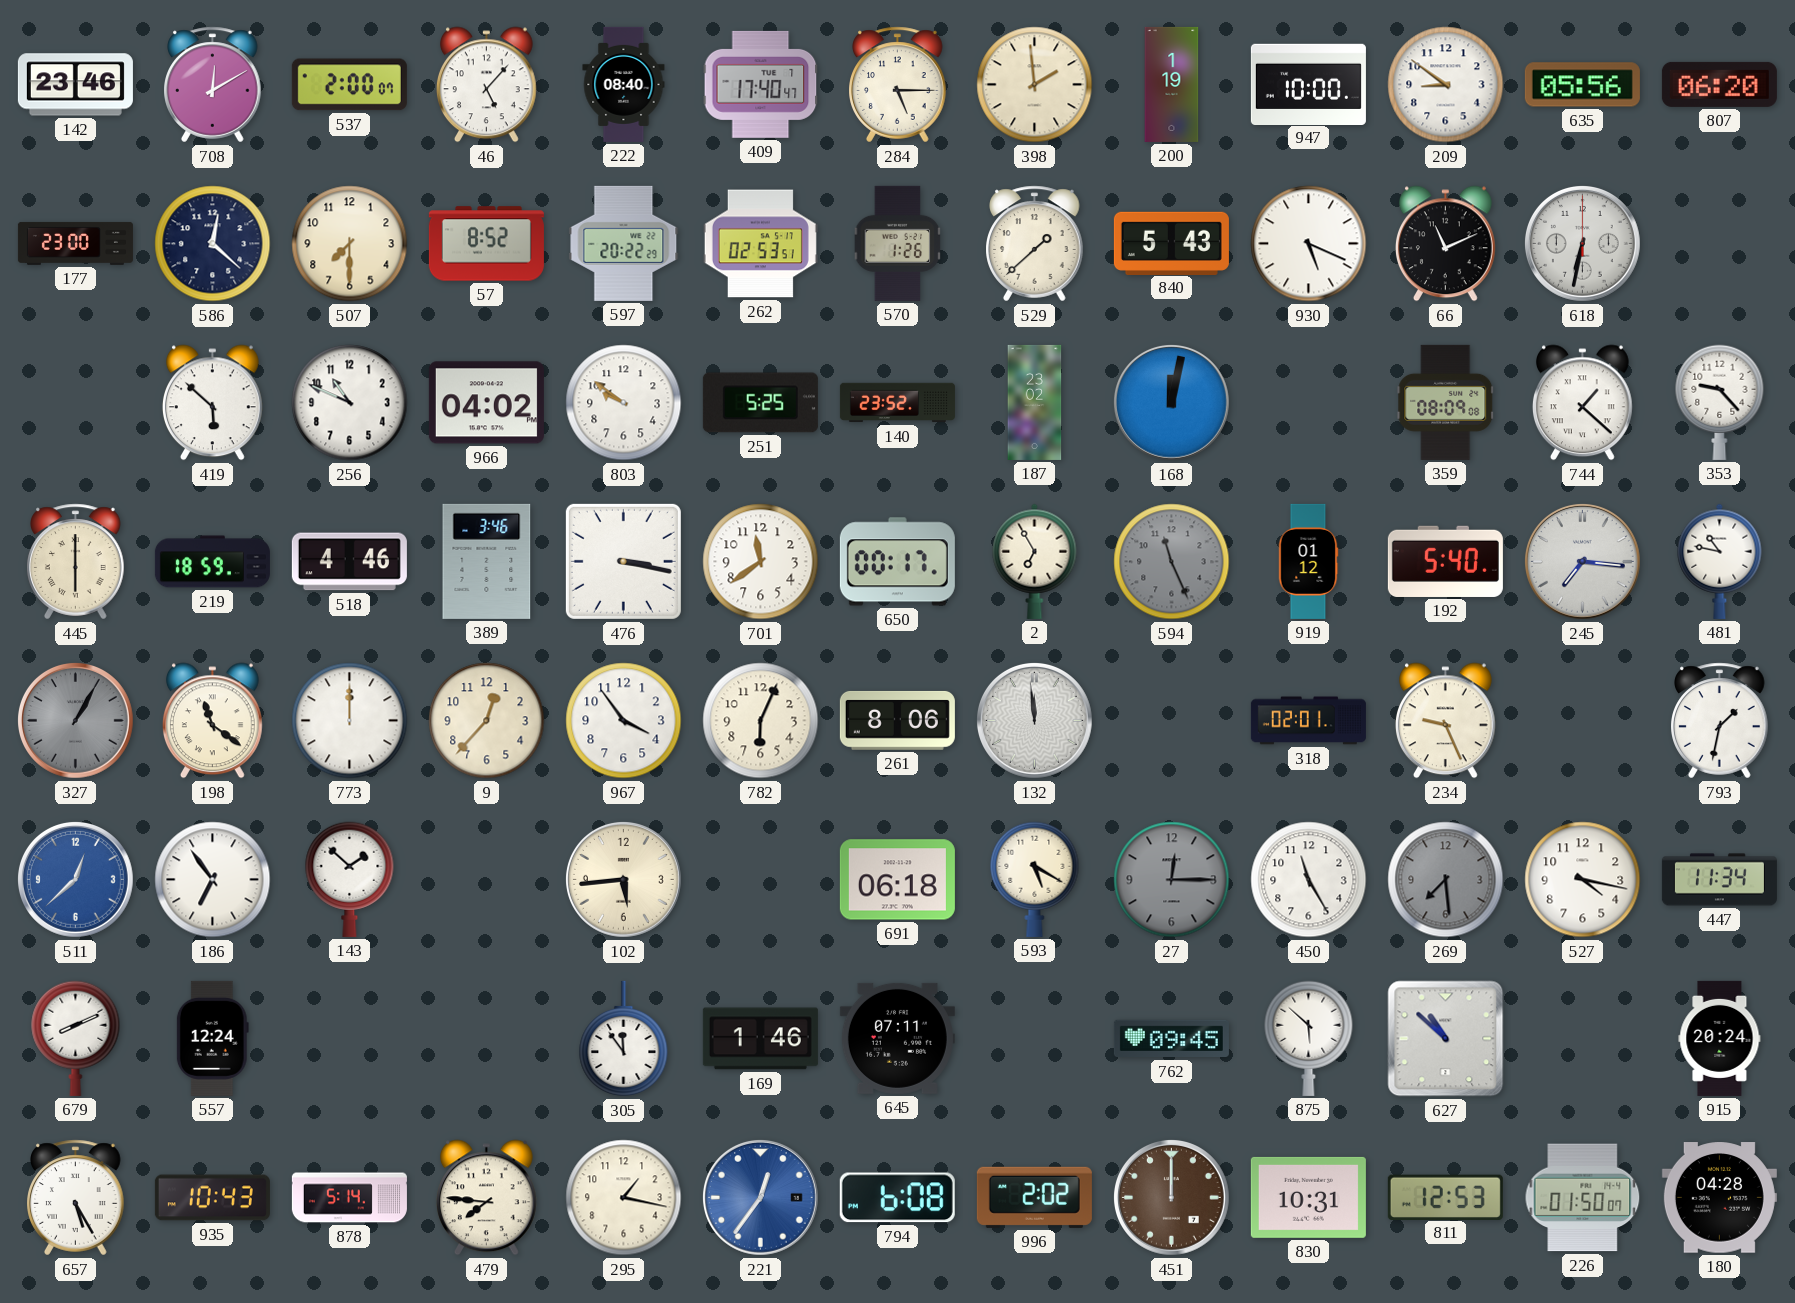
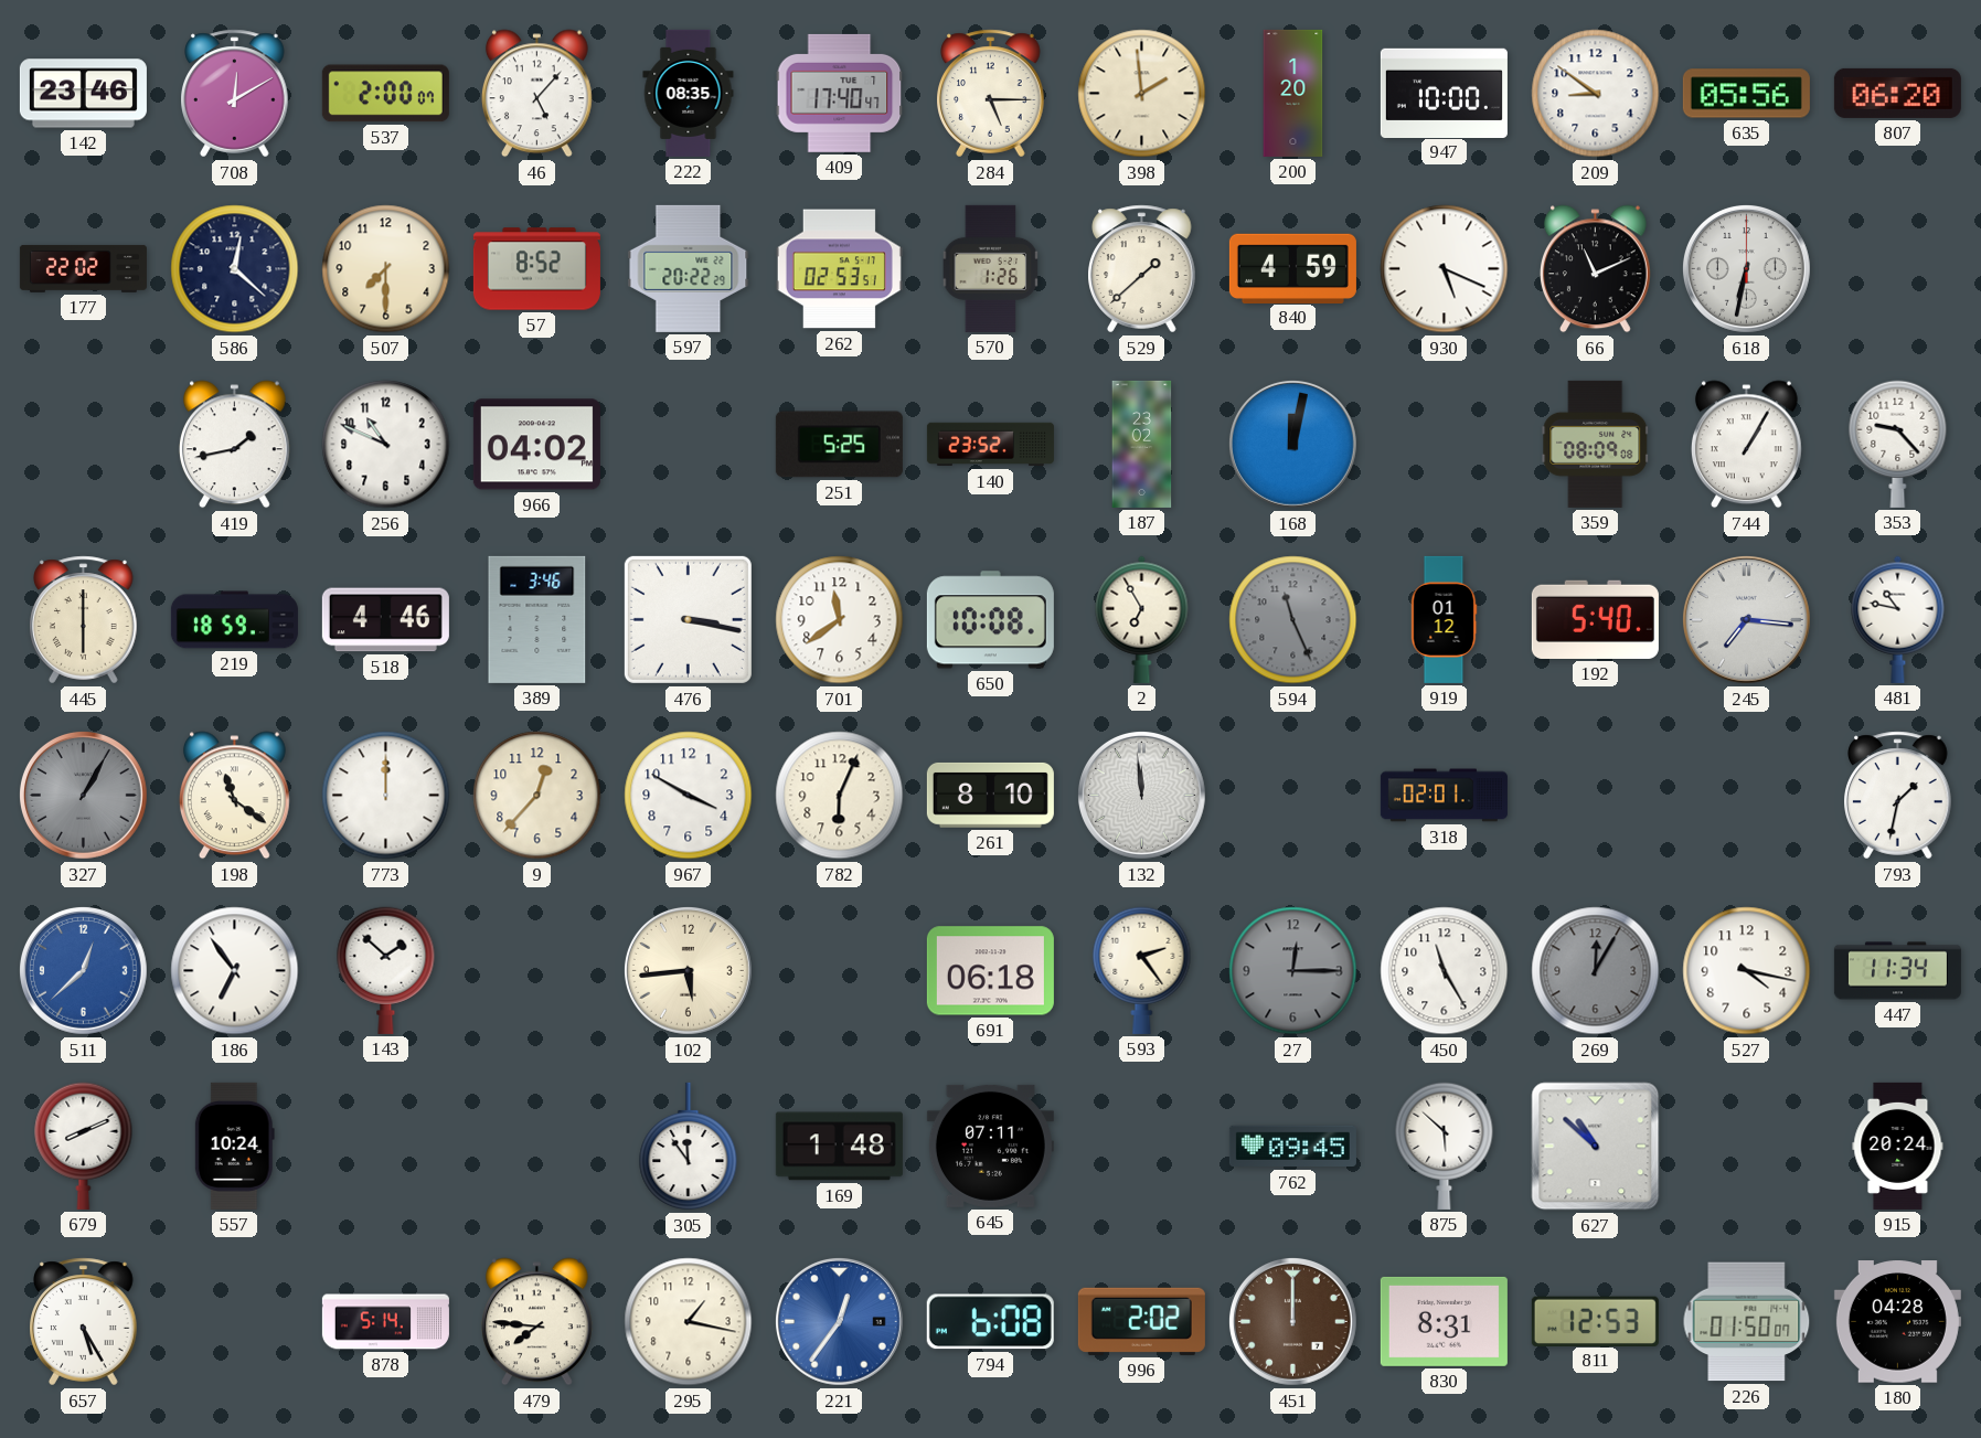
222: 08:40 -> 08:35
200: 1:19 -> 1:20
177: 23:00 -> 22:02
840: 5:43 -> 4:59
419: 5:52 -> 1:43
803: 9:51 -> none
744: 1:22 -> 1:05
650: 00:17 -> 10:08
967: 3:54 -> 3:50
261: 8:06 -> 8:10
234: 9:26 -> none
593: 5:20 -> 2:24
269: 7:29 -> 12:05
557: 12:24 -> 10:24
169: 1:46 -> 1:48
935: 10:43 -> none
830: 10:31 -> 8:31
